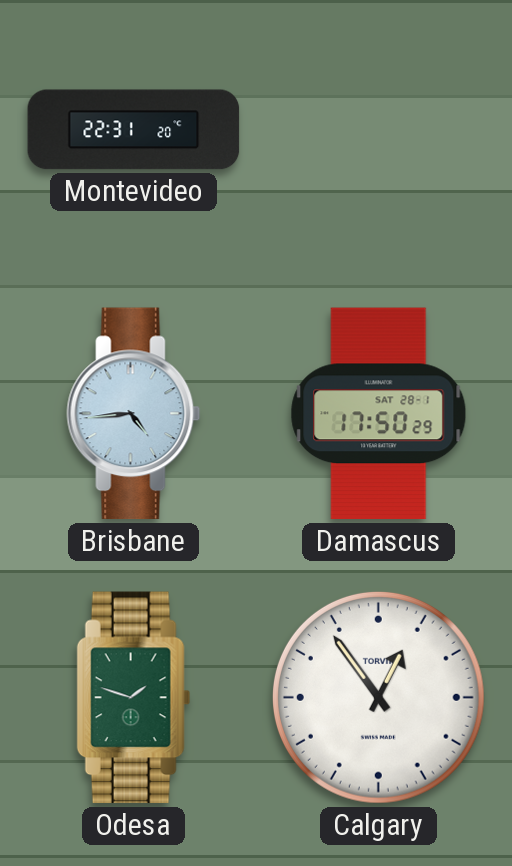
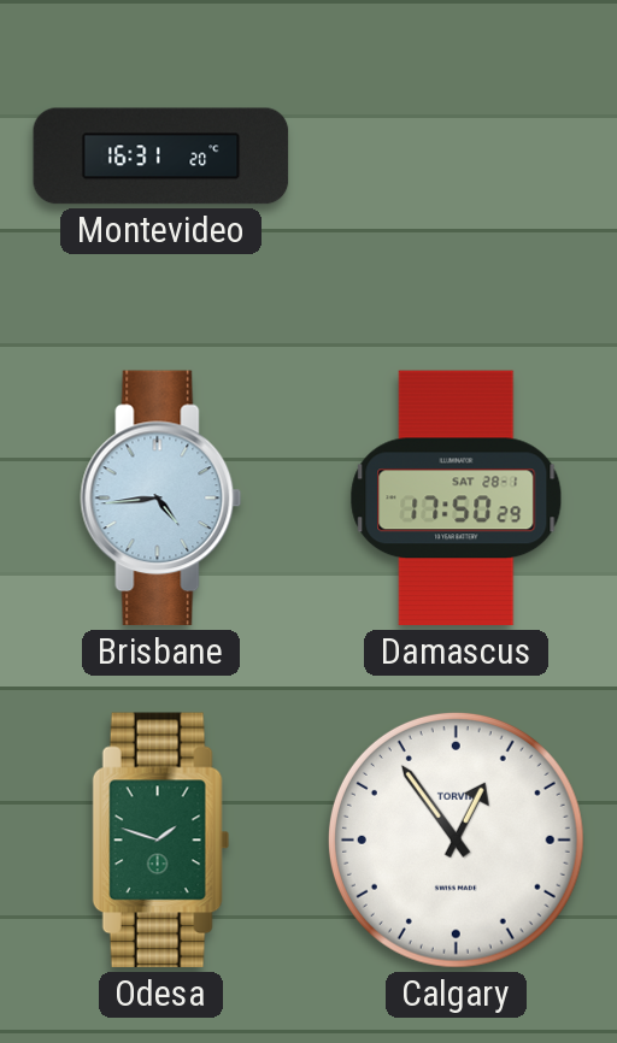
Montevideo: 22:31 -> 16:31
